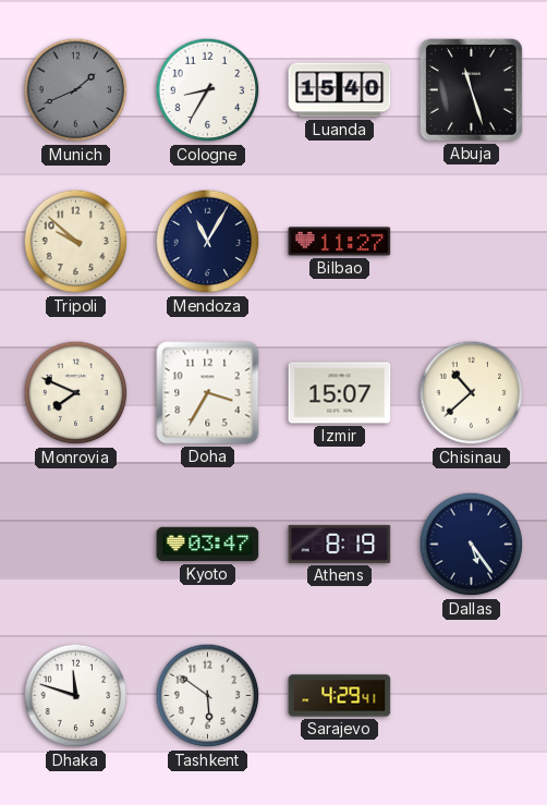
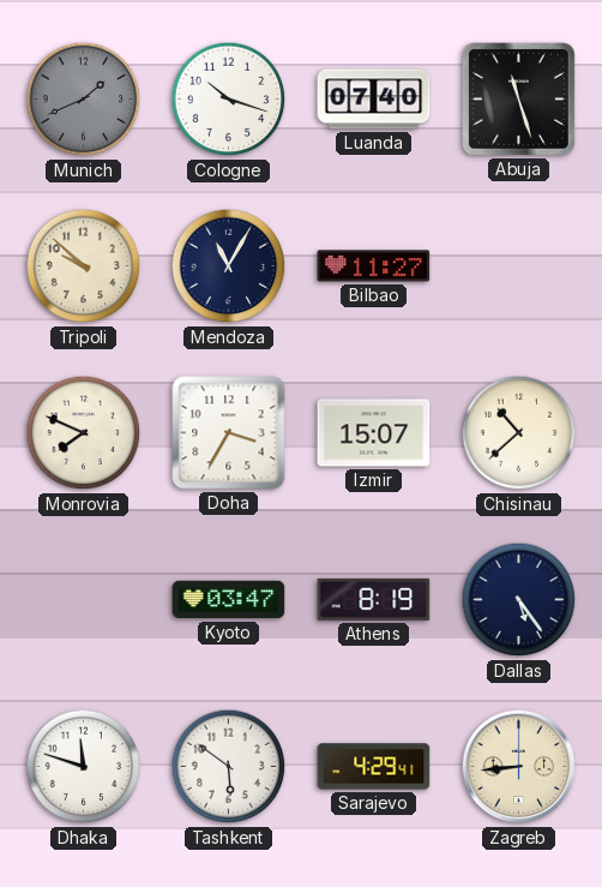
Cologne: 8:35 -> 10:18
Luanda: 15:40 -> 07:40
Zagreb: none -> 8:44
